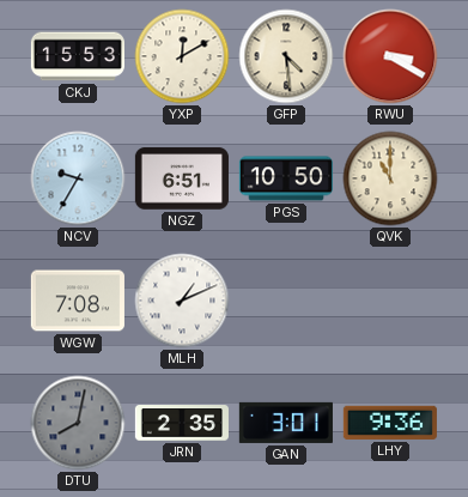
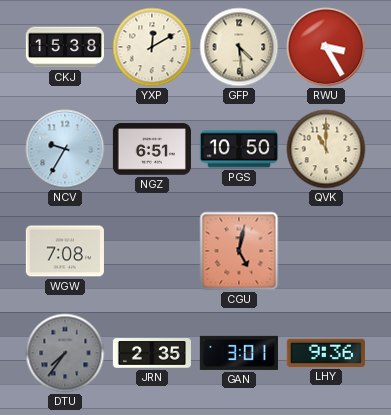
CKJ: 15:53 -> 15:38
RWU: 3:20 -> 3:25
MLH: 1:11 -> none
CGU: none -> 5:02
DTU: 8:02 -> 7:36
